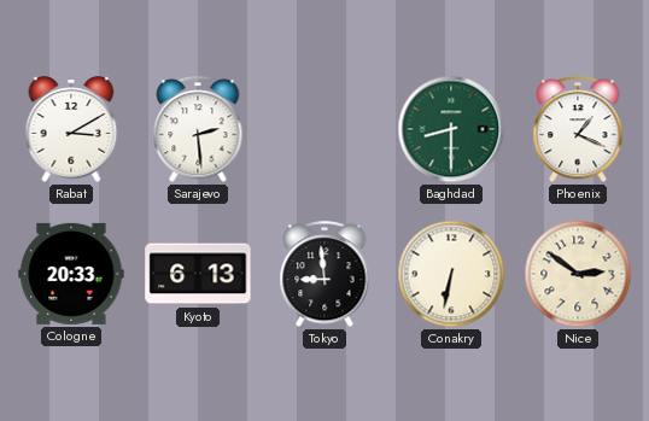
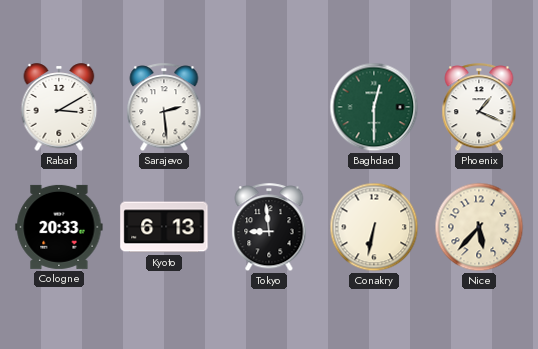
Baghdad: 8:30 -> 12:30
Nice: 2:51 -> 5:37
